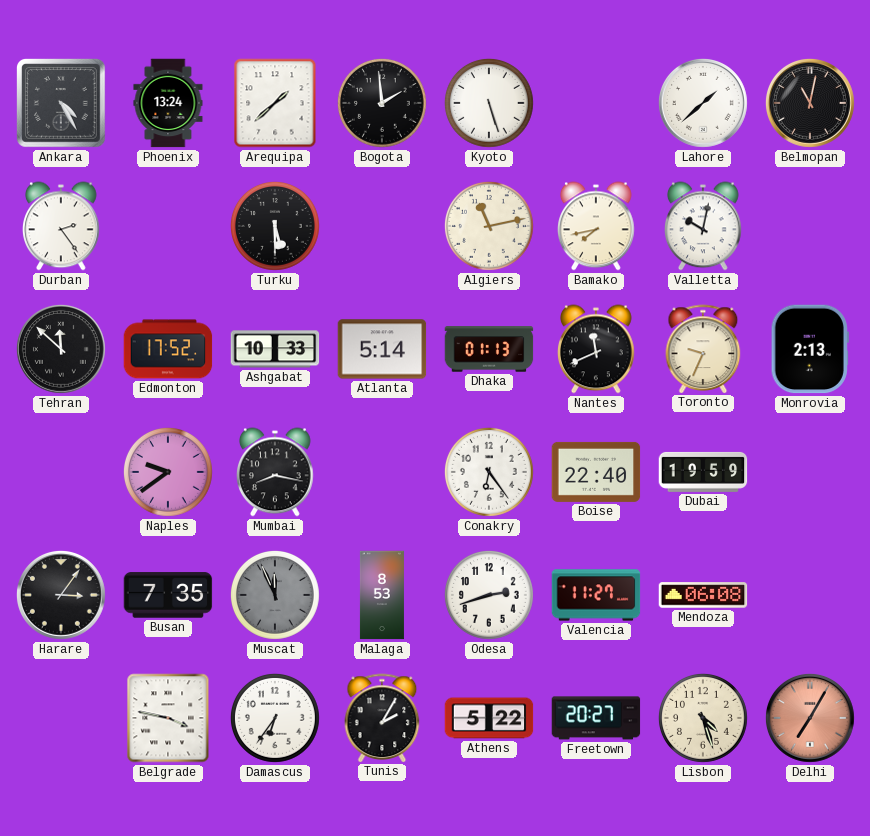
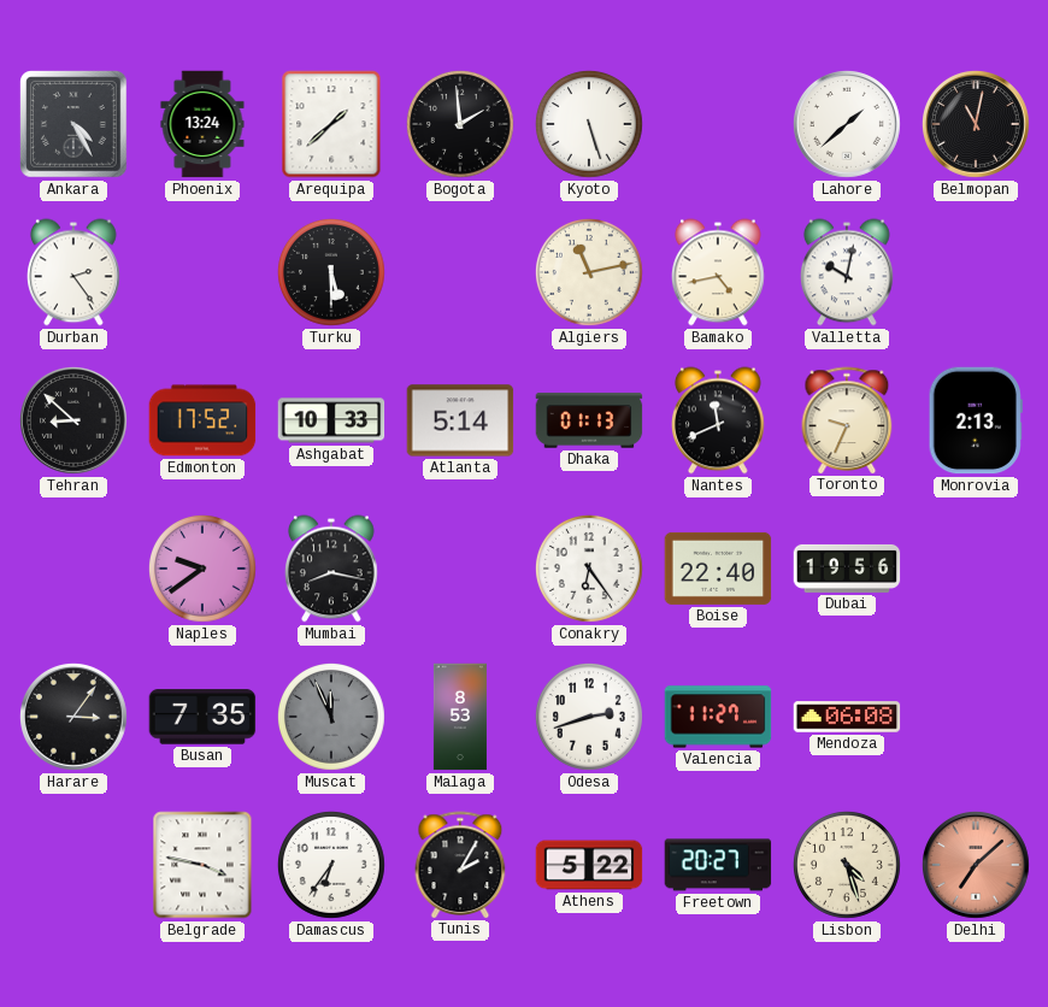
Bamako: 7:43 -> 4:43
Tehran: 11:52 -> 8:52
Dubai: 19:59 -> 19:56
Delhi: 7:05 -> 7:08
